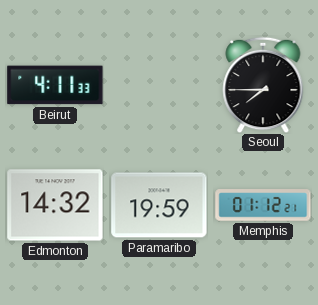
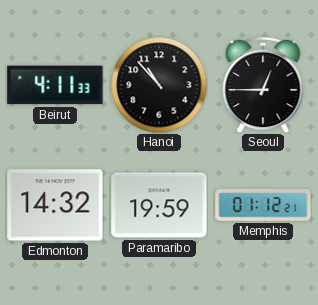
Hanoi: none -> 10:53
Seoul: 7:45 -> 12:45
